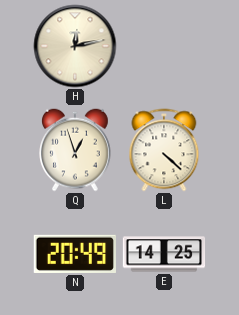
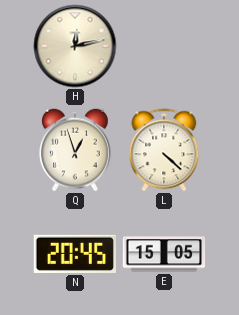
N: 20:49 -> 20:45
E: 14:25 -> 15:05
